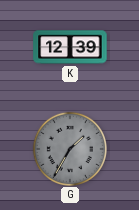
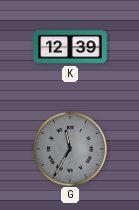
G: 1:35 -> 11:35
